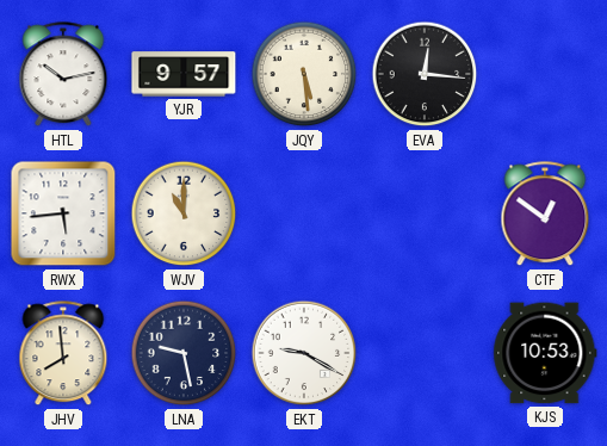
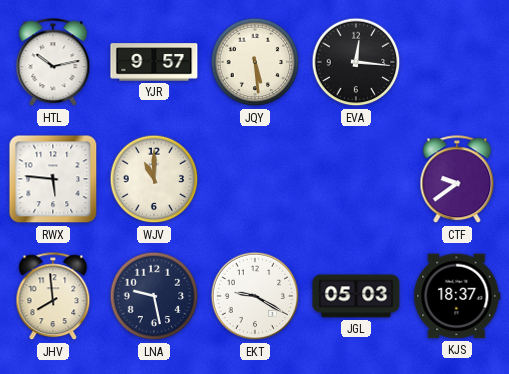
RWX: 5:44 -> 5:46
CTF: 12:51 -> 9:39
JGL: none -> 05:03
KJS: 10:53 -> 18:37
